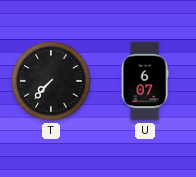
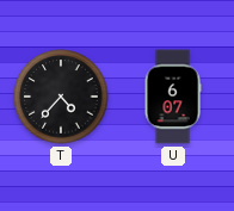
T: 7:37 -> 4:37
